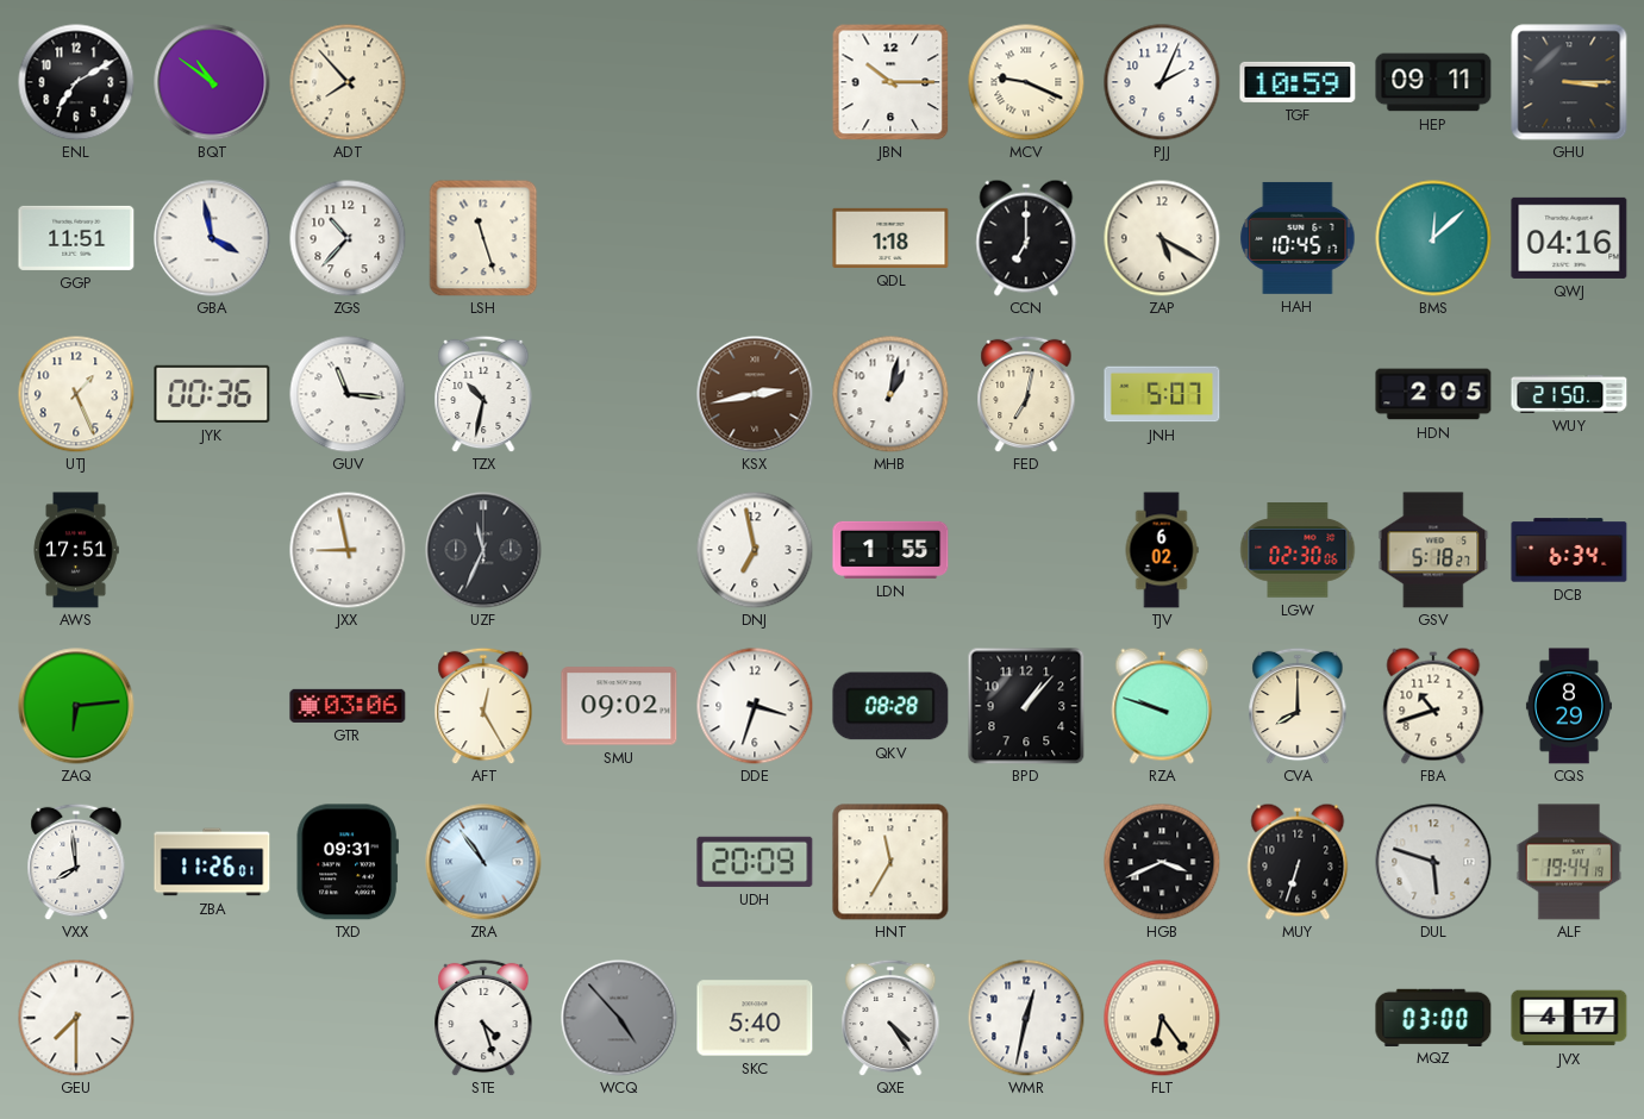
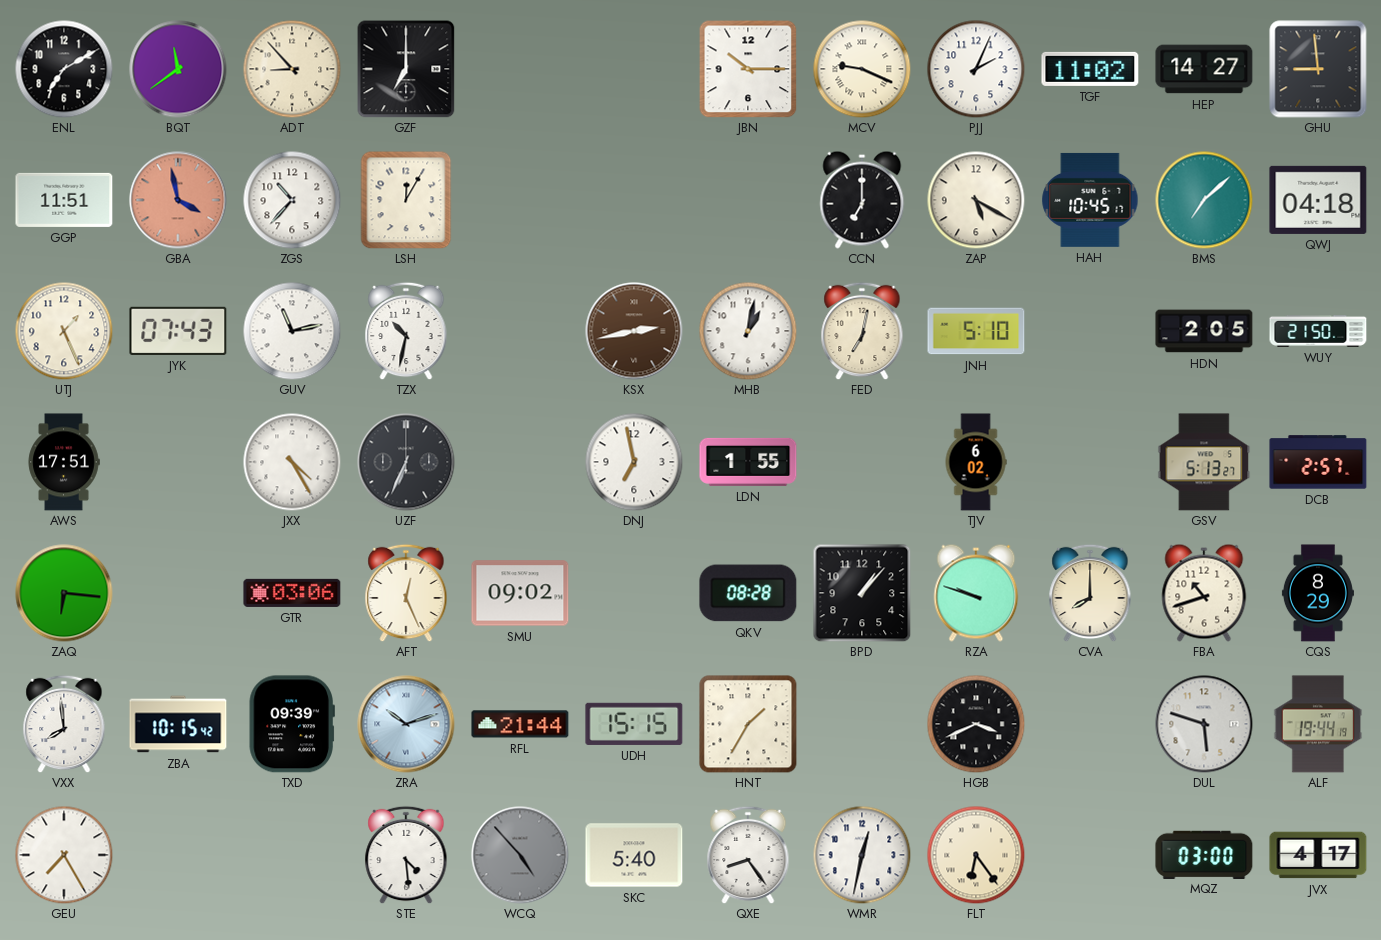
BQT: 10:51 -> 11:39
ADT: 7:53 -> 8:53
GZF: none -> 7:00
TGF: 10:59 -> 11:02
HEP: 09:11 -> 14:27
GHU: 3:15 -> 8:59
GBA dial: white -> salmon
LSH: 11:27 -> 12:05
QDL: 1:18 -> none
BMS: 12:08 -> 7:08
QWJ: 04:16 -> 04:18
JYK: 00:36 -> 07:43
GUV: 11:16 -> 11:13
JNH: 5:07 -> 5:10
JXX: 8:58 -> 4:25
UZF: 11:34 -> 6:34
LGW: 02:30 -> none
GSV: 5:18 -> 5:13
DCB: 6:34 -> 2:57
ZAQ: 6:14 -> 6:16
AFT: 12:25 -> 12:26
DDE: 3:33 -> none
ZBA: 11:26 -> 10:15
TXD: 09:31 -> 09:39
ZRA: 10:54 -> 10:12
RFL: none -> 21:44
UDH: 20:09 -> 15:15
HNT: 11:35 -> 1:35
MUY: 6:33 -> none
GEU: 7:30 -> 7:25
STE: 4:27 -> 4:29
QXE: 4:24 -> 8:24
